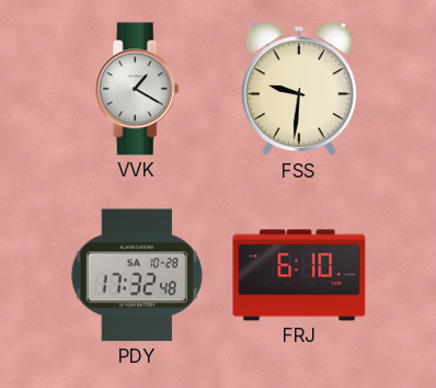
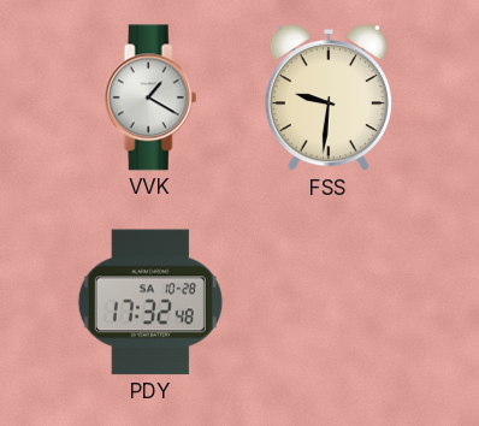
FRJ: 6:10 -> none
